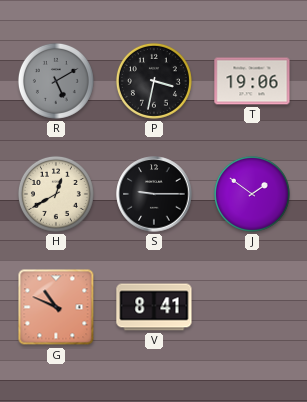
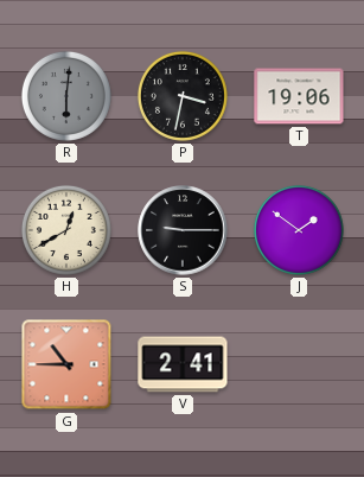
R: 5:10 -> 6:01
G: 10:49 -> 10:45
V: 8:41 -> 2:41
